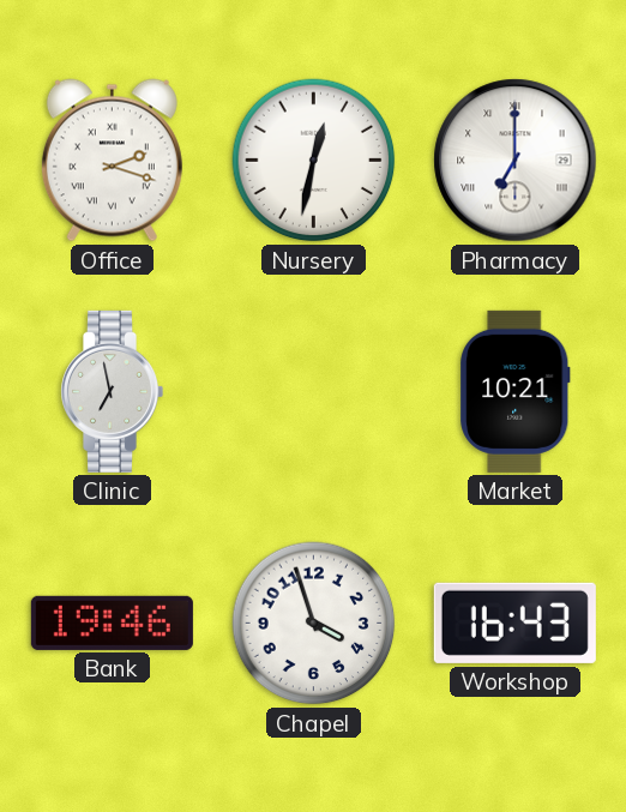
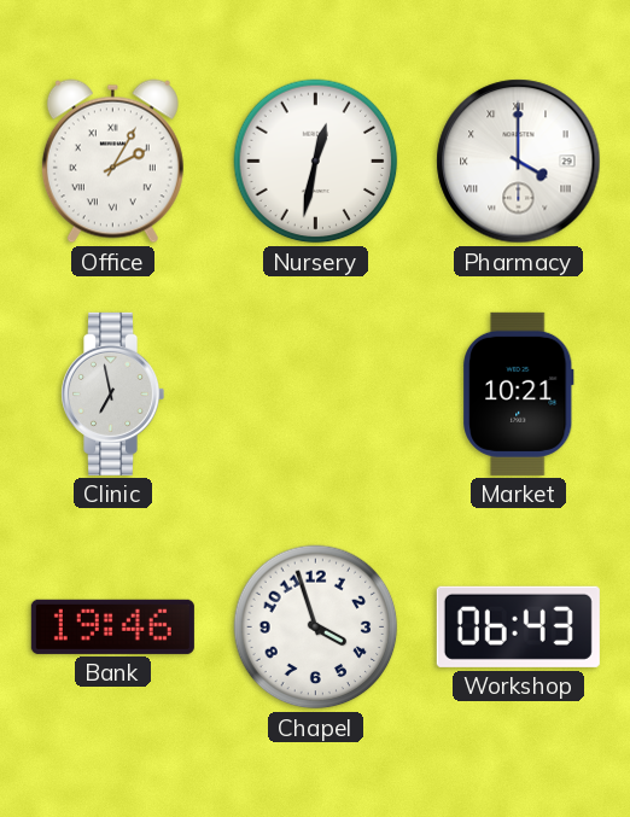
Office: 2:18 -> 2:05
Pharmacy: 7:00 -> 4:00
Workshop: 16:43 -> 06:43
